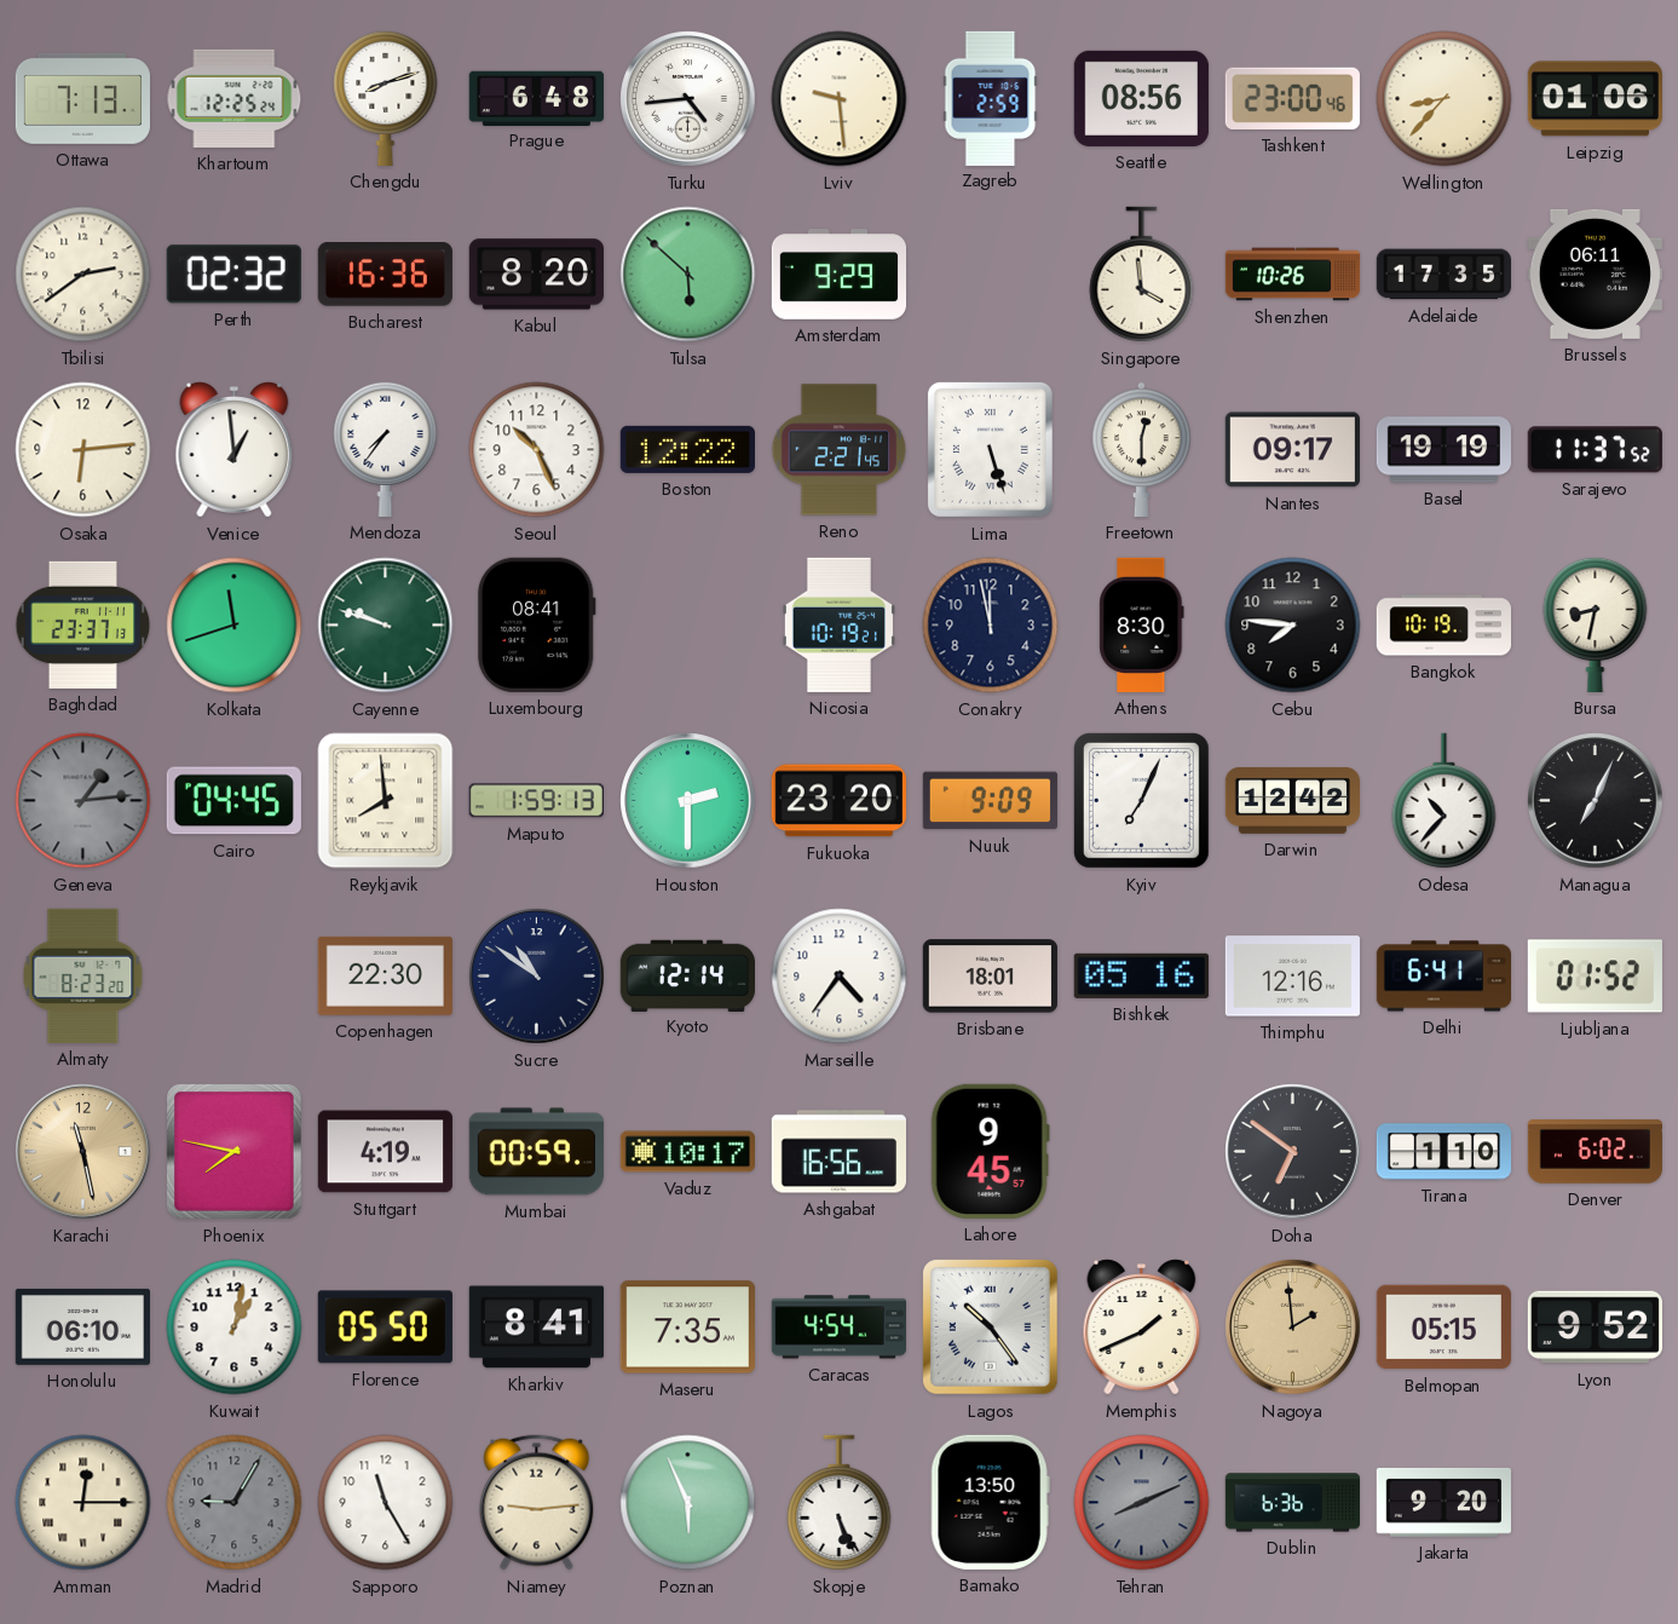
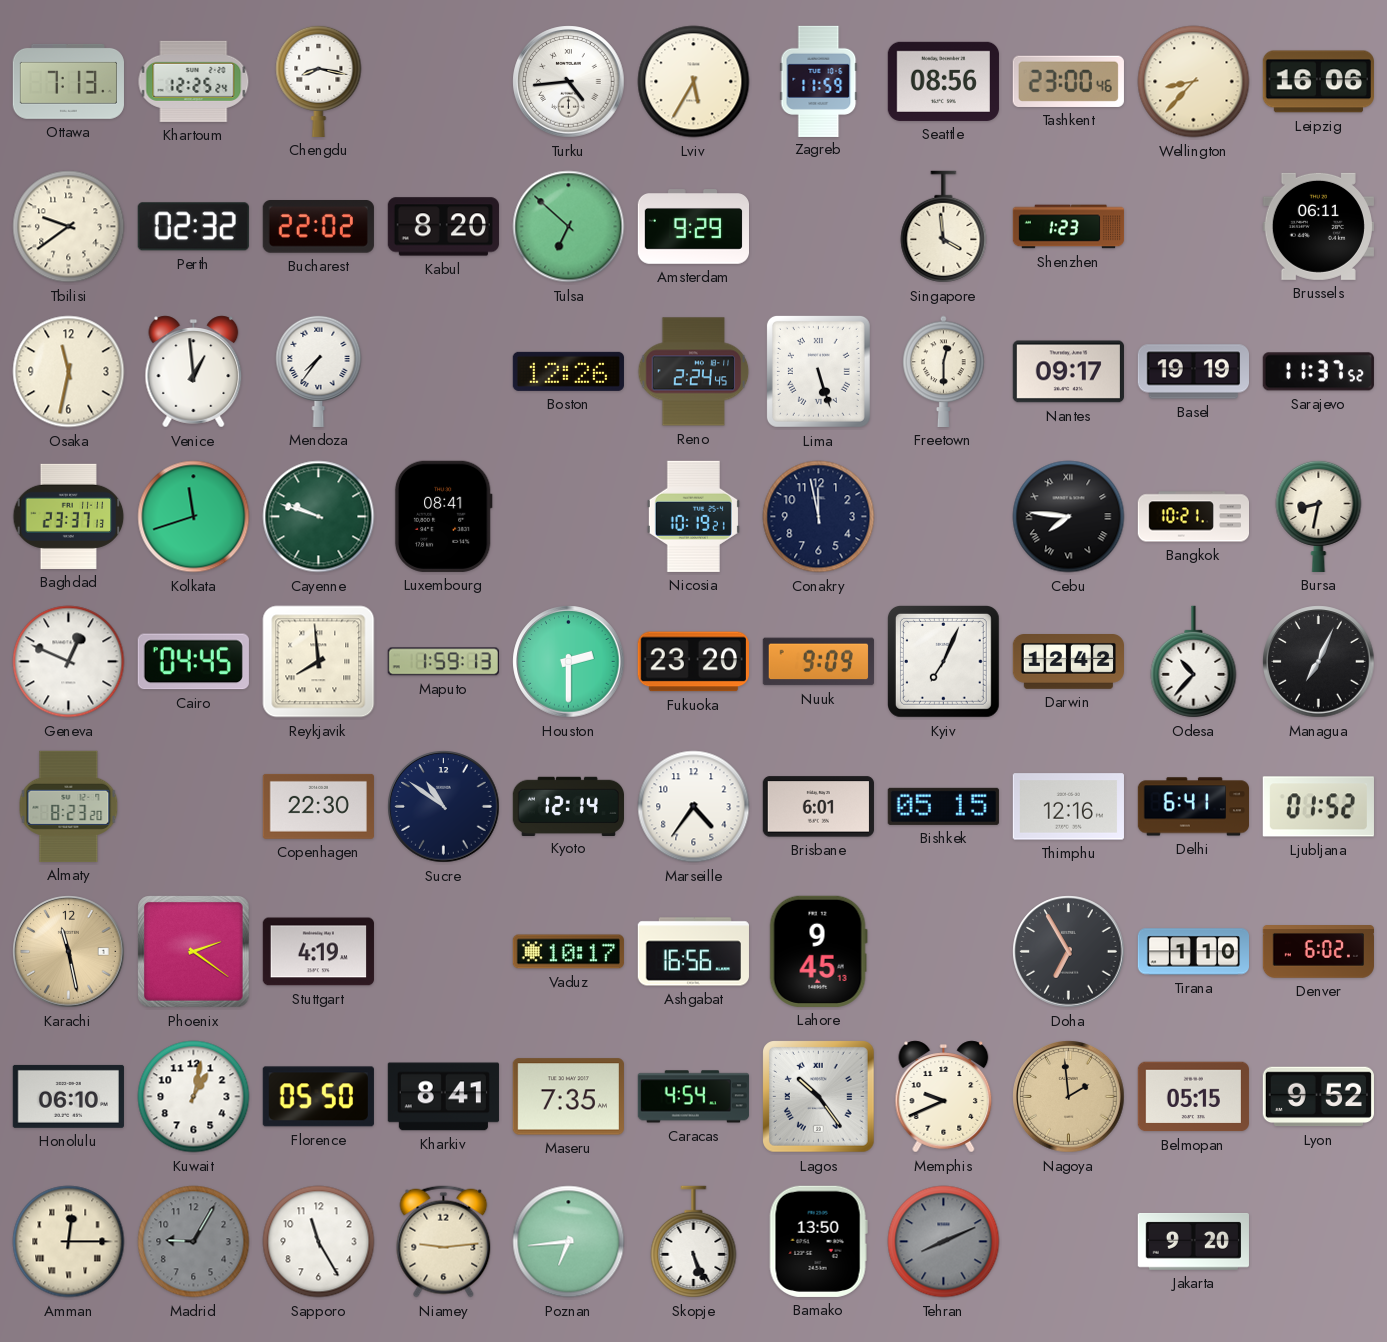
Chengdu: 8:12 -> 8:17
Prague: 6:48 -> none
Lviv: 9:29 -> 5:35
Zagreb: 2:59 -> 11:59
Leipzig: 01:06 -> 16:06
Tbilisi: 2:39 -> 9:39
Bucharest: 16:36 -> 22:02
Tulsa: 5:52 -> 6:52
Shenzhen: 10:26 -> 1:23
Adelaide: 17:35 -> none
Osaka: 6:14 -> 11:32
Seoul: 10:26 -> none
Boston: 12:22 -> 12:26
Reno: 2:21 -> 2:24
Athens: 8:30 -> none
Cebu numerals: Arabic -> Roman
Bangkok: 10:19 -> 10:21
Geneva: 1:14 -> 12:49
Geneva dial: grey -> white
Brisbane: 18:01 -> 6:01
Bishkek: 05:16 -> 05:15
Phoenix: 7:47 -> 2:21
Mumbai: 00:59 -> none
Lahore: 9:45:57 -> 9:45:13
Doha: 6:51 -> 6:55
Memphis: 1:41 -> 9:41
Poznan: 5:56 -> 6:44
Dublin: 6:36 -> none
